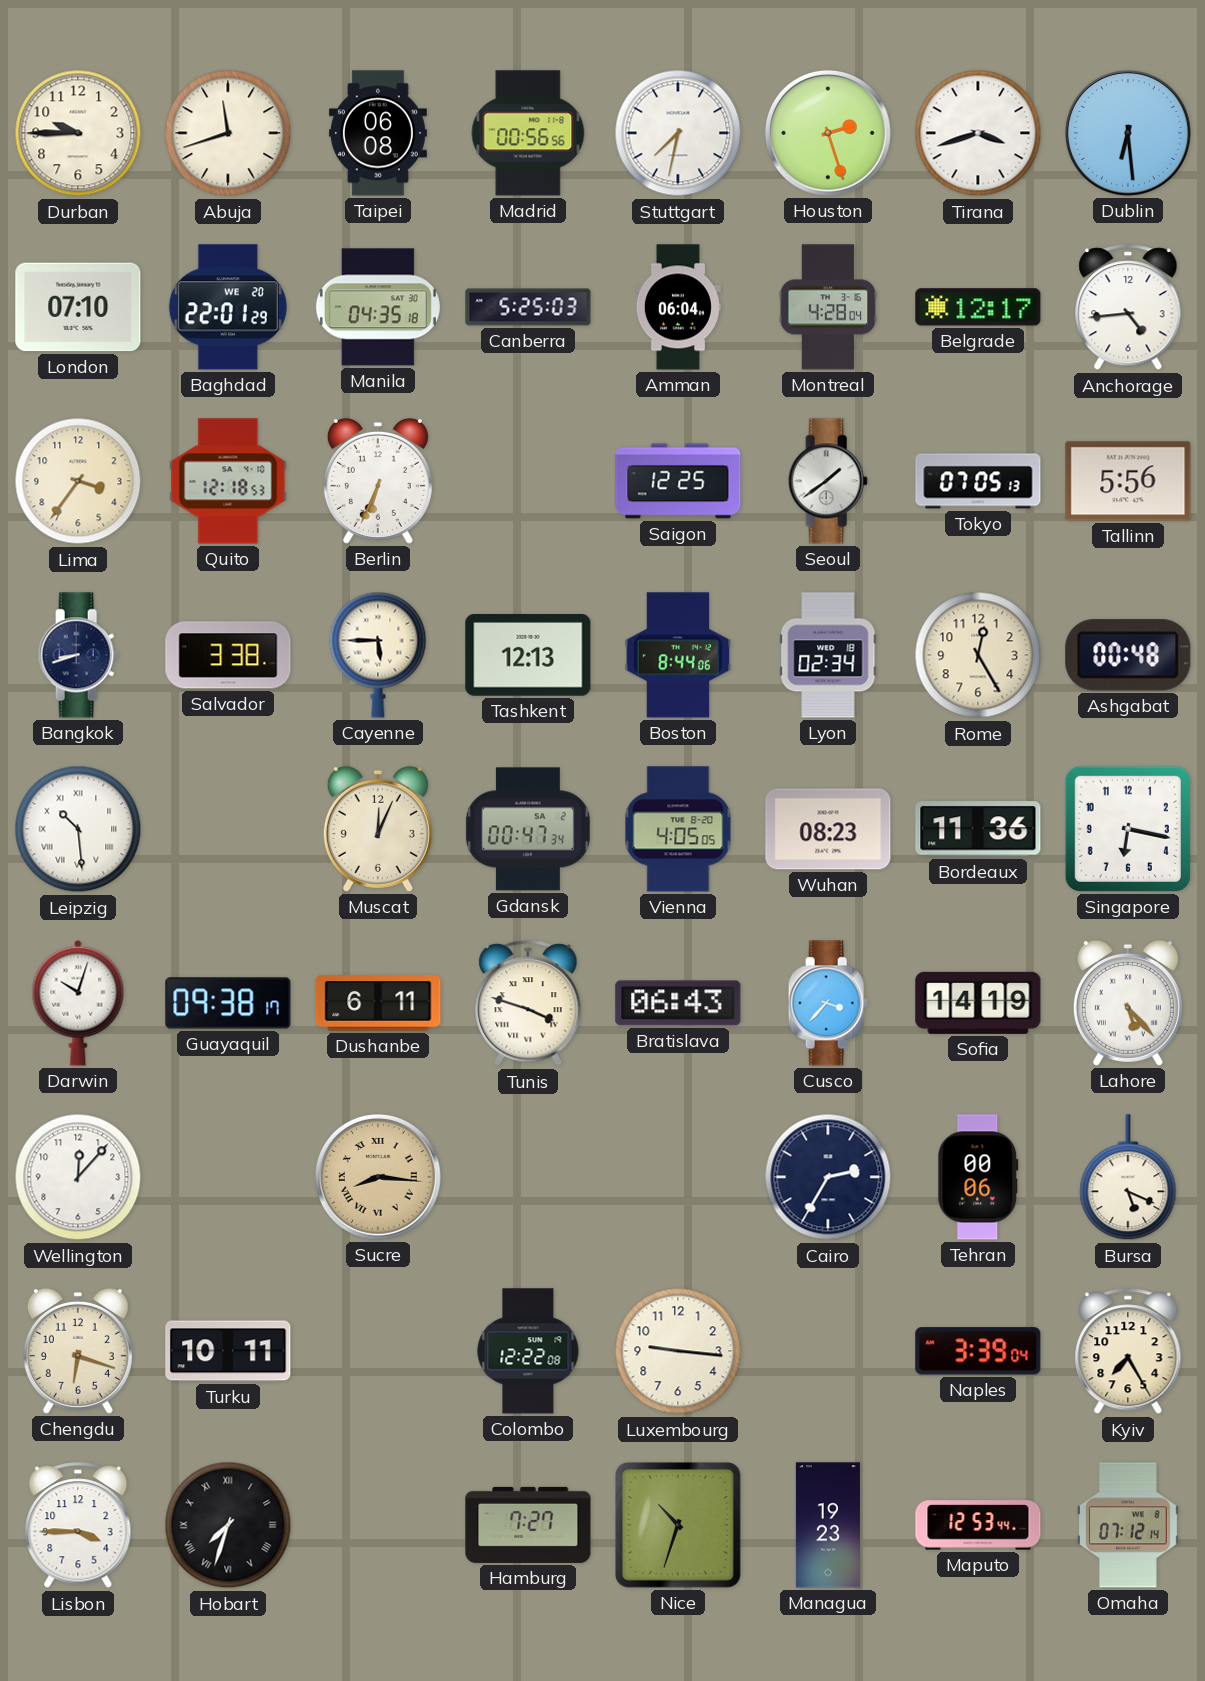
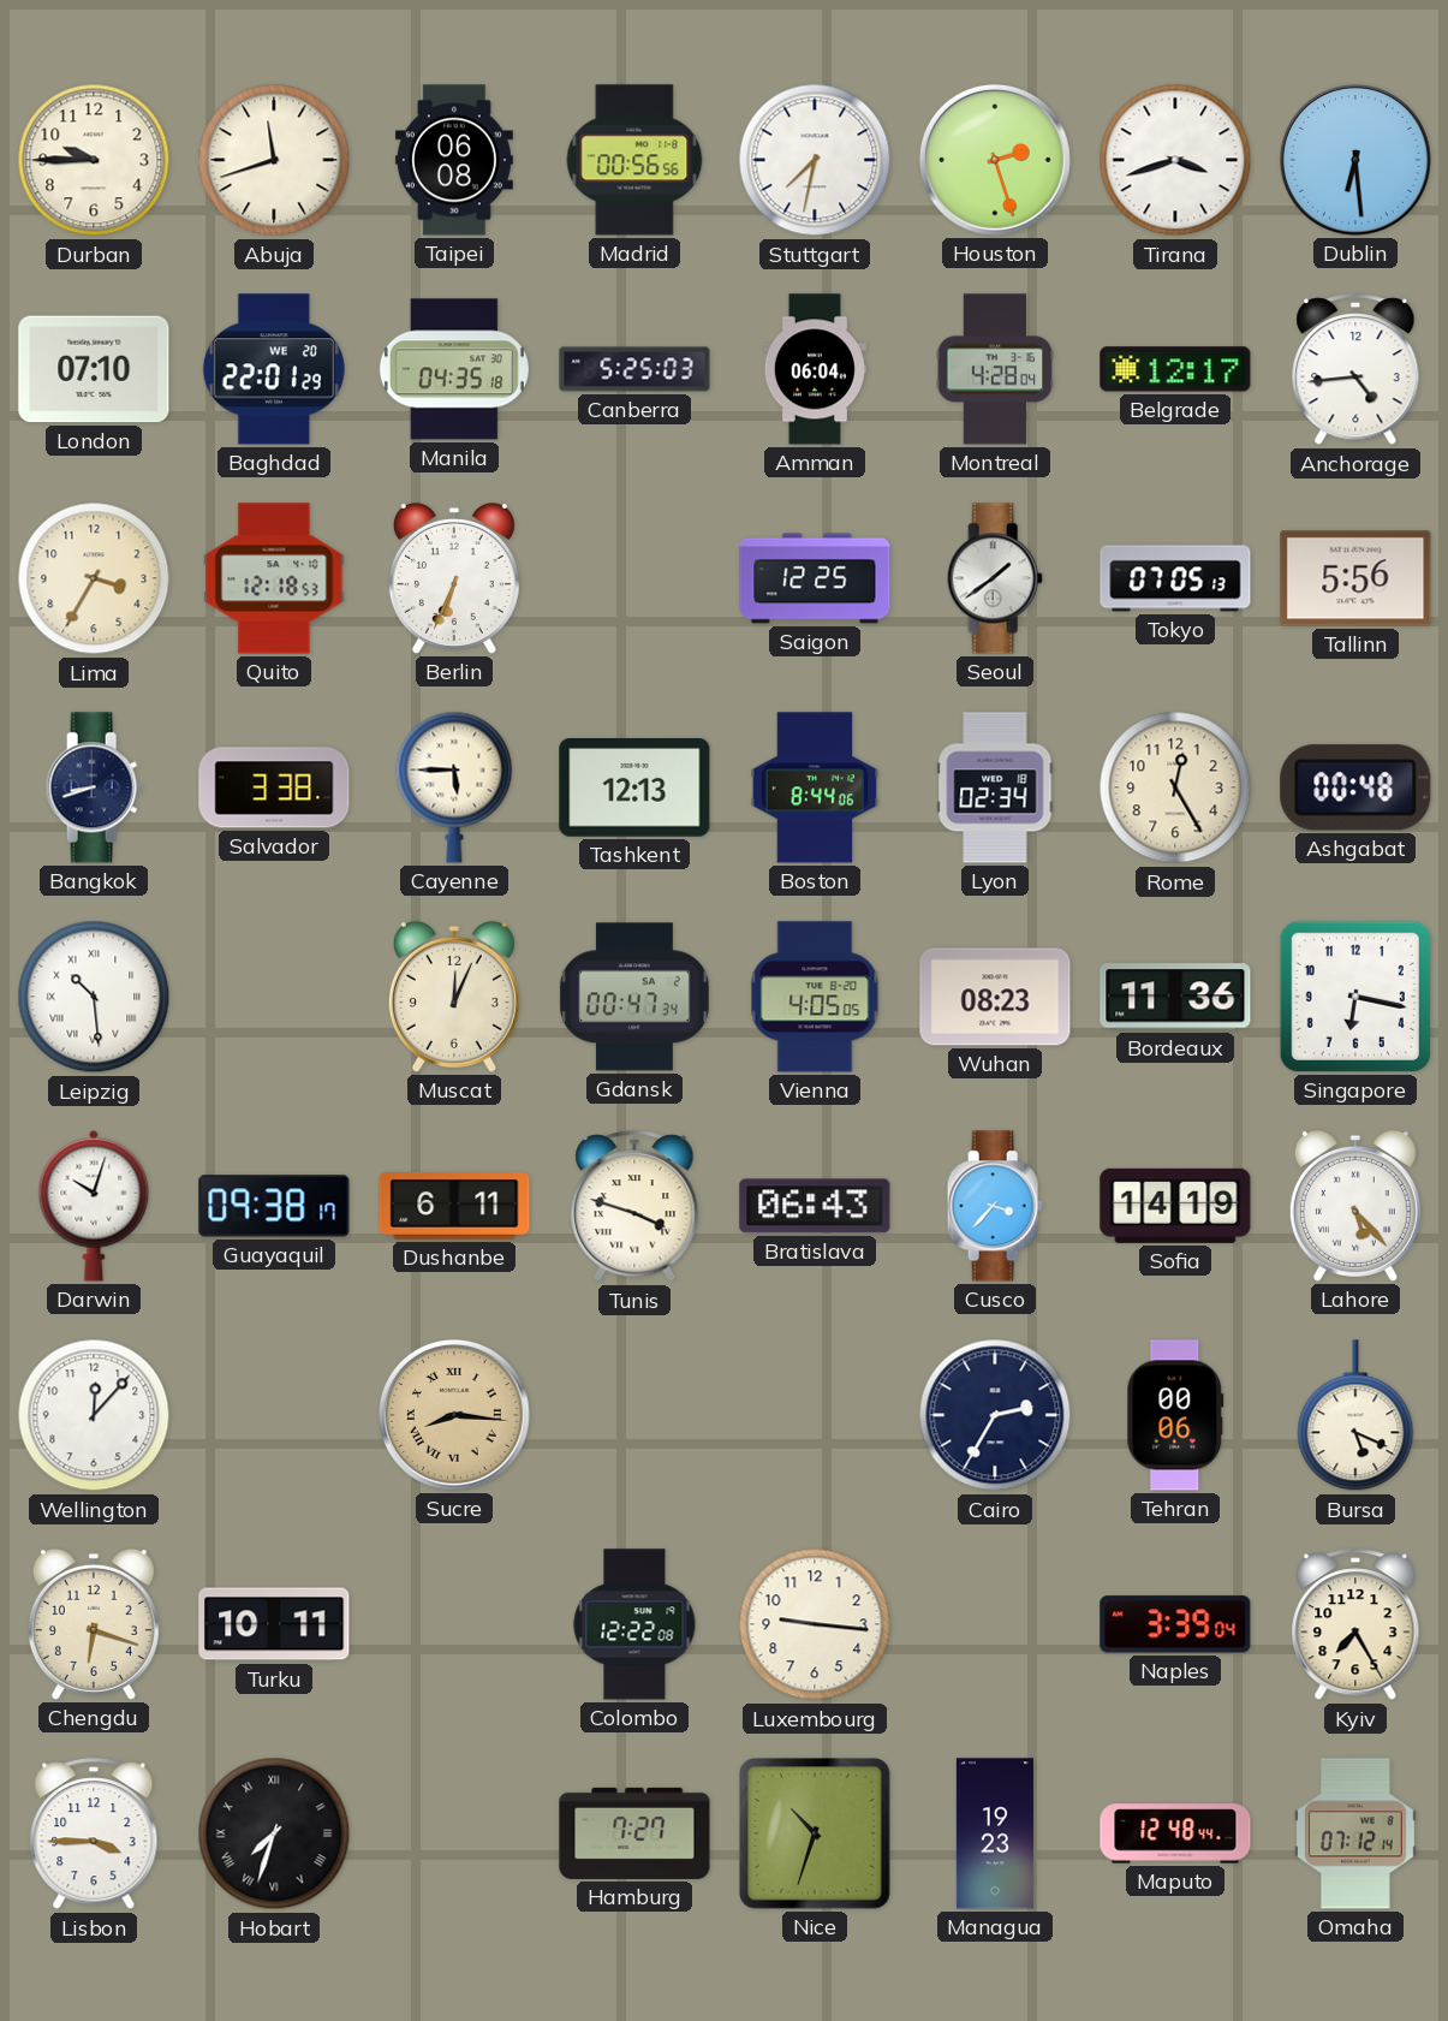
Lima: 3:36 -> 3:35
Maputo: 12:53 -> 12:48
